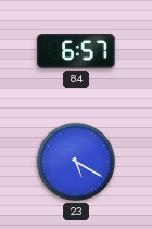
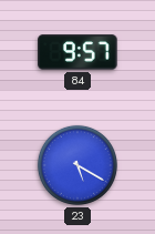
84: 6:57 -> 9:57
